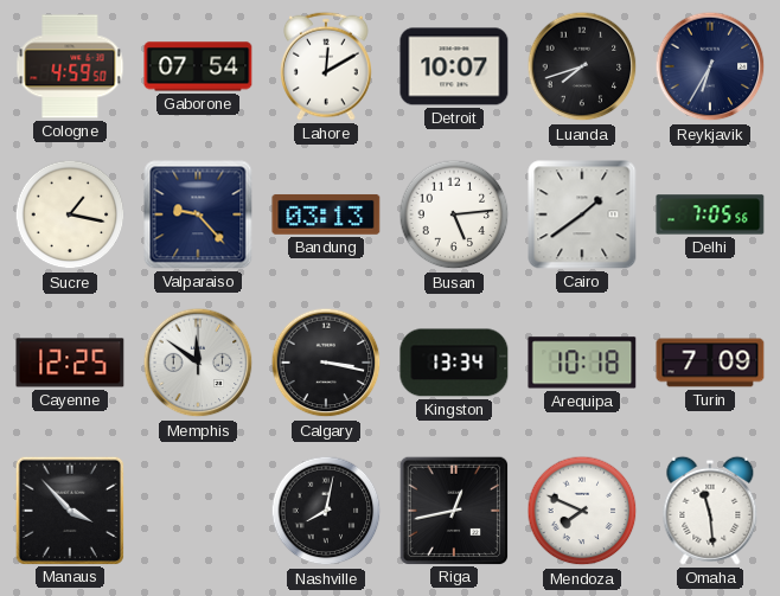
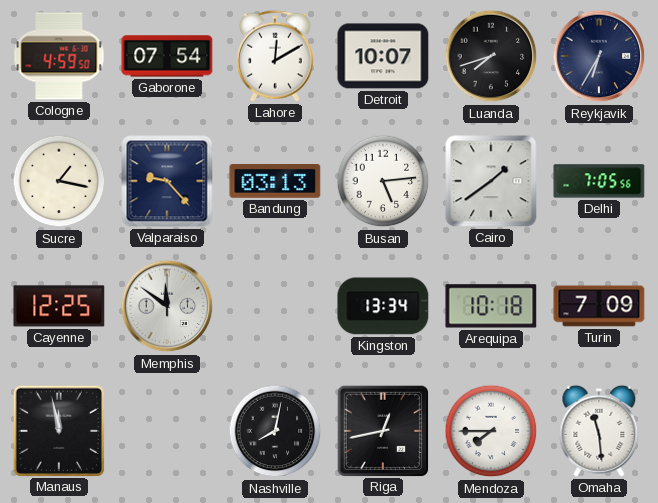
Calgary: 3:17 -> none
Manaus: 3:53 -> 11:58
Mendoza: 7:49 -> 7:45
